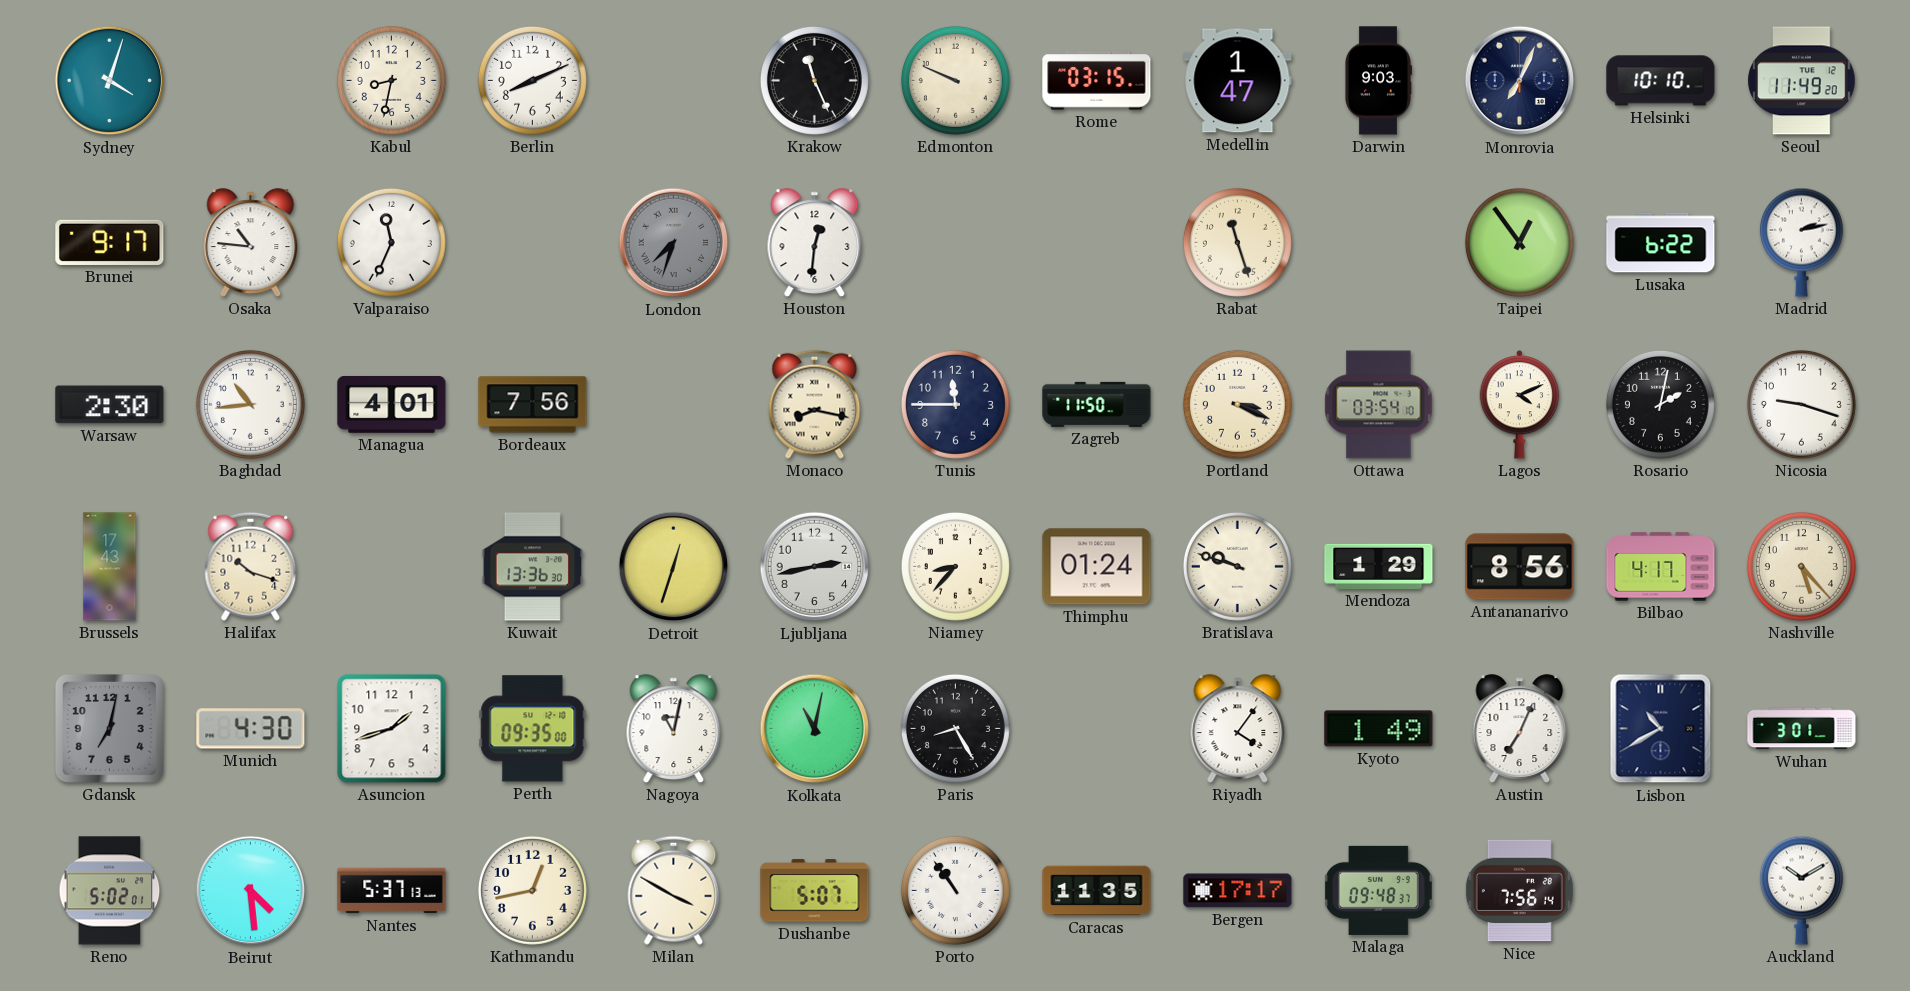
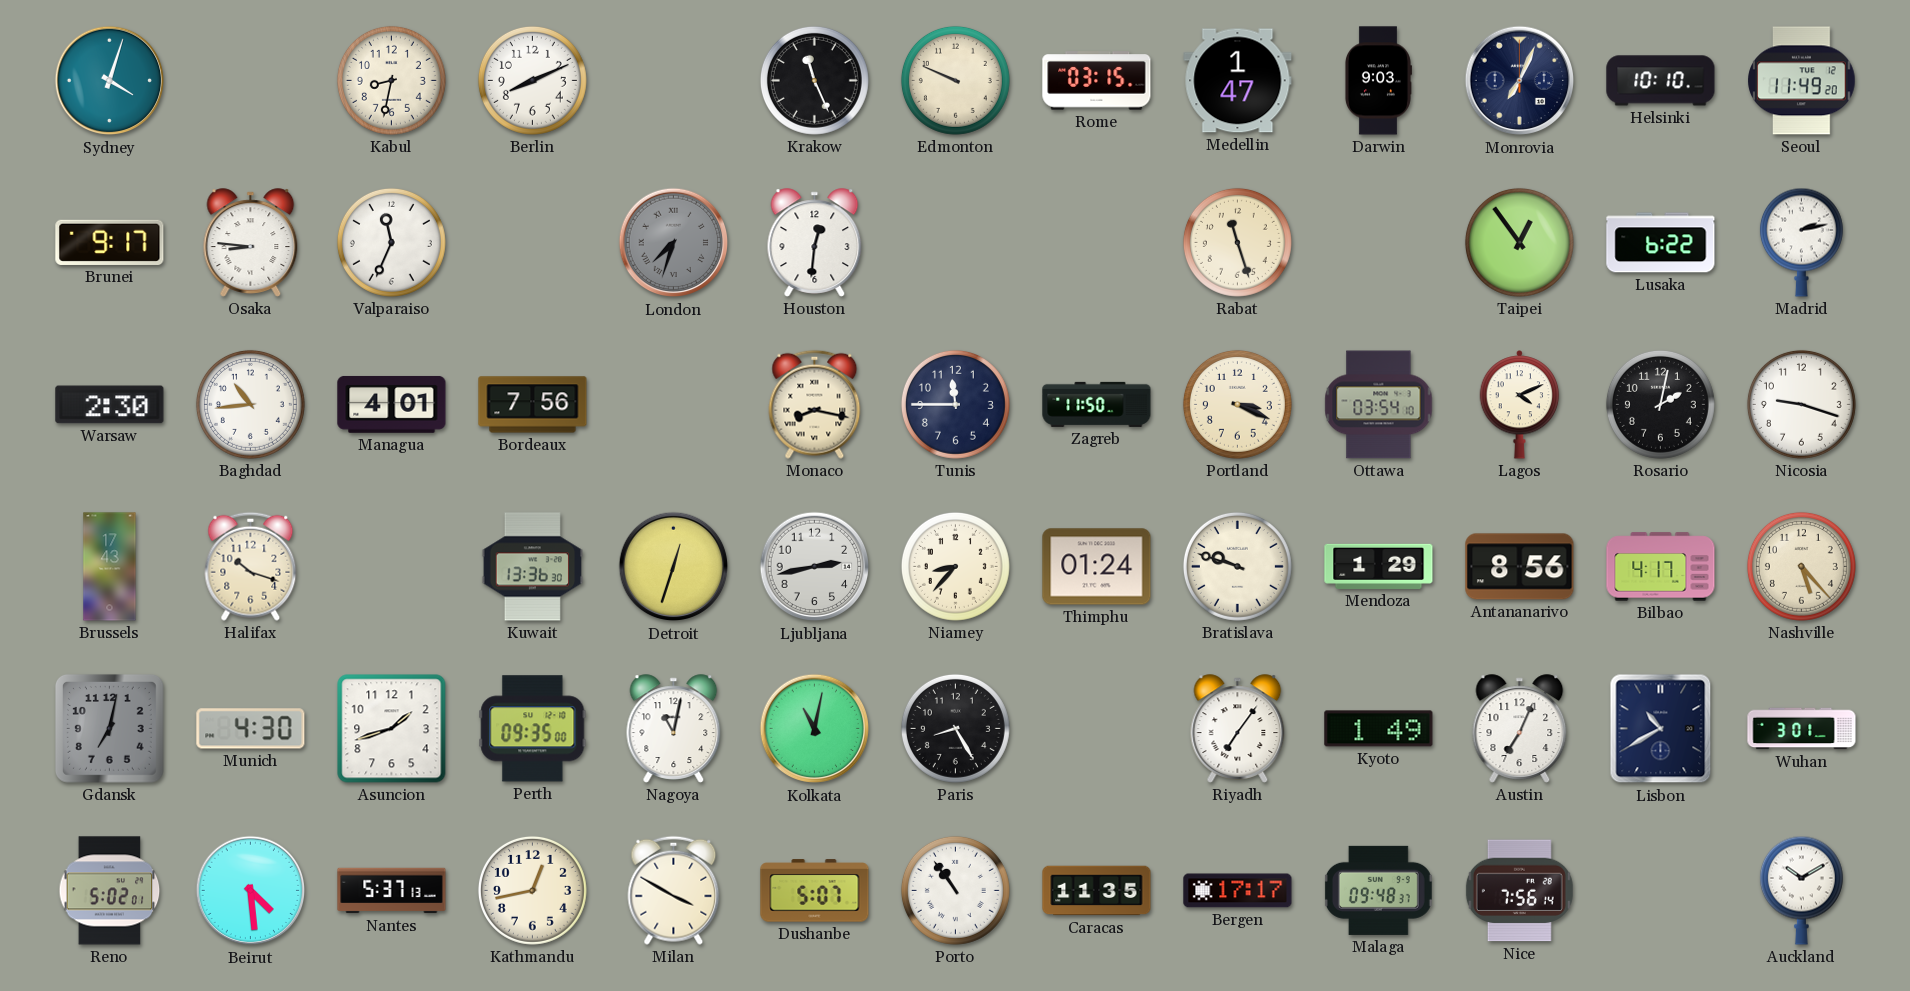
Osaka: 10:46 -> 8:46
Riyadh: 4:06 -> 7:06
